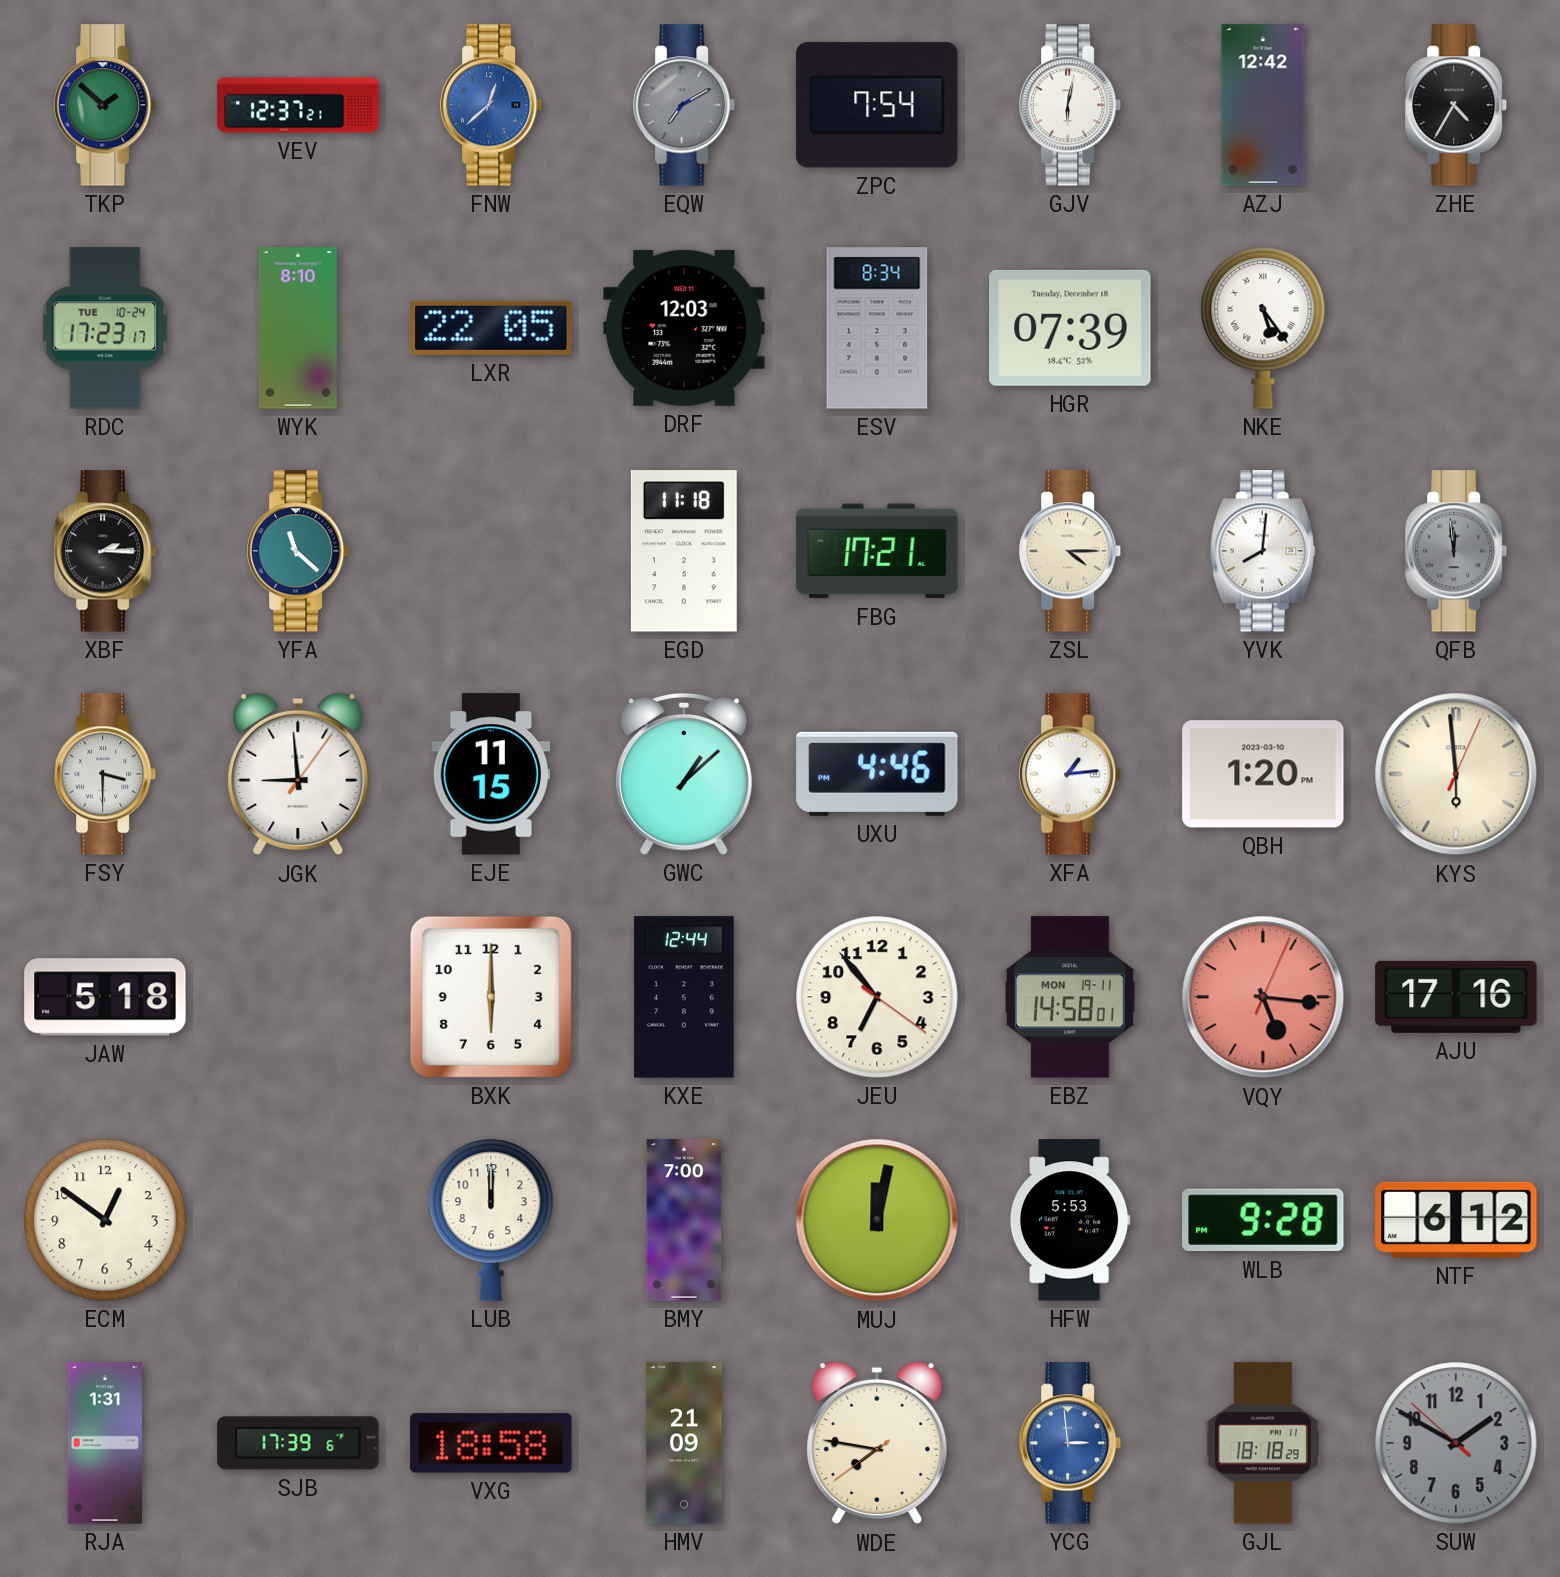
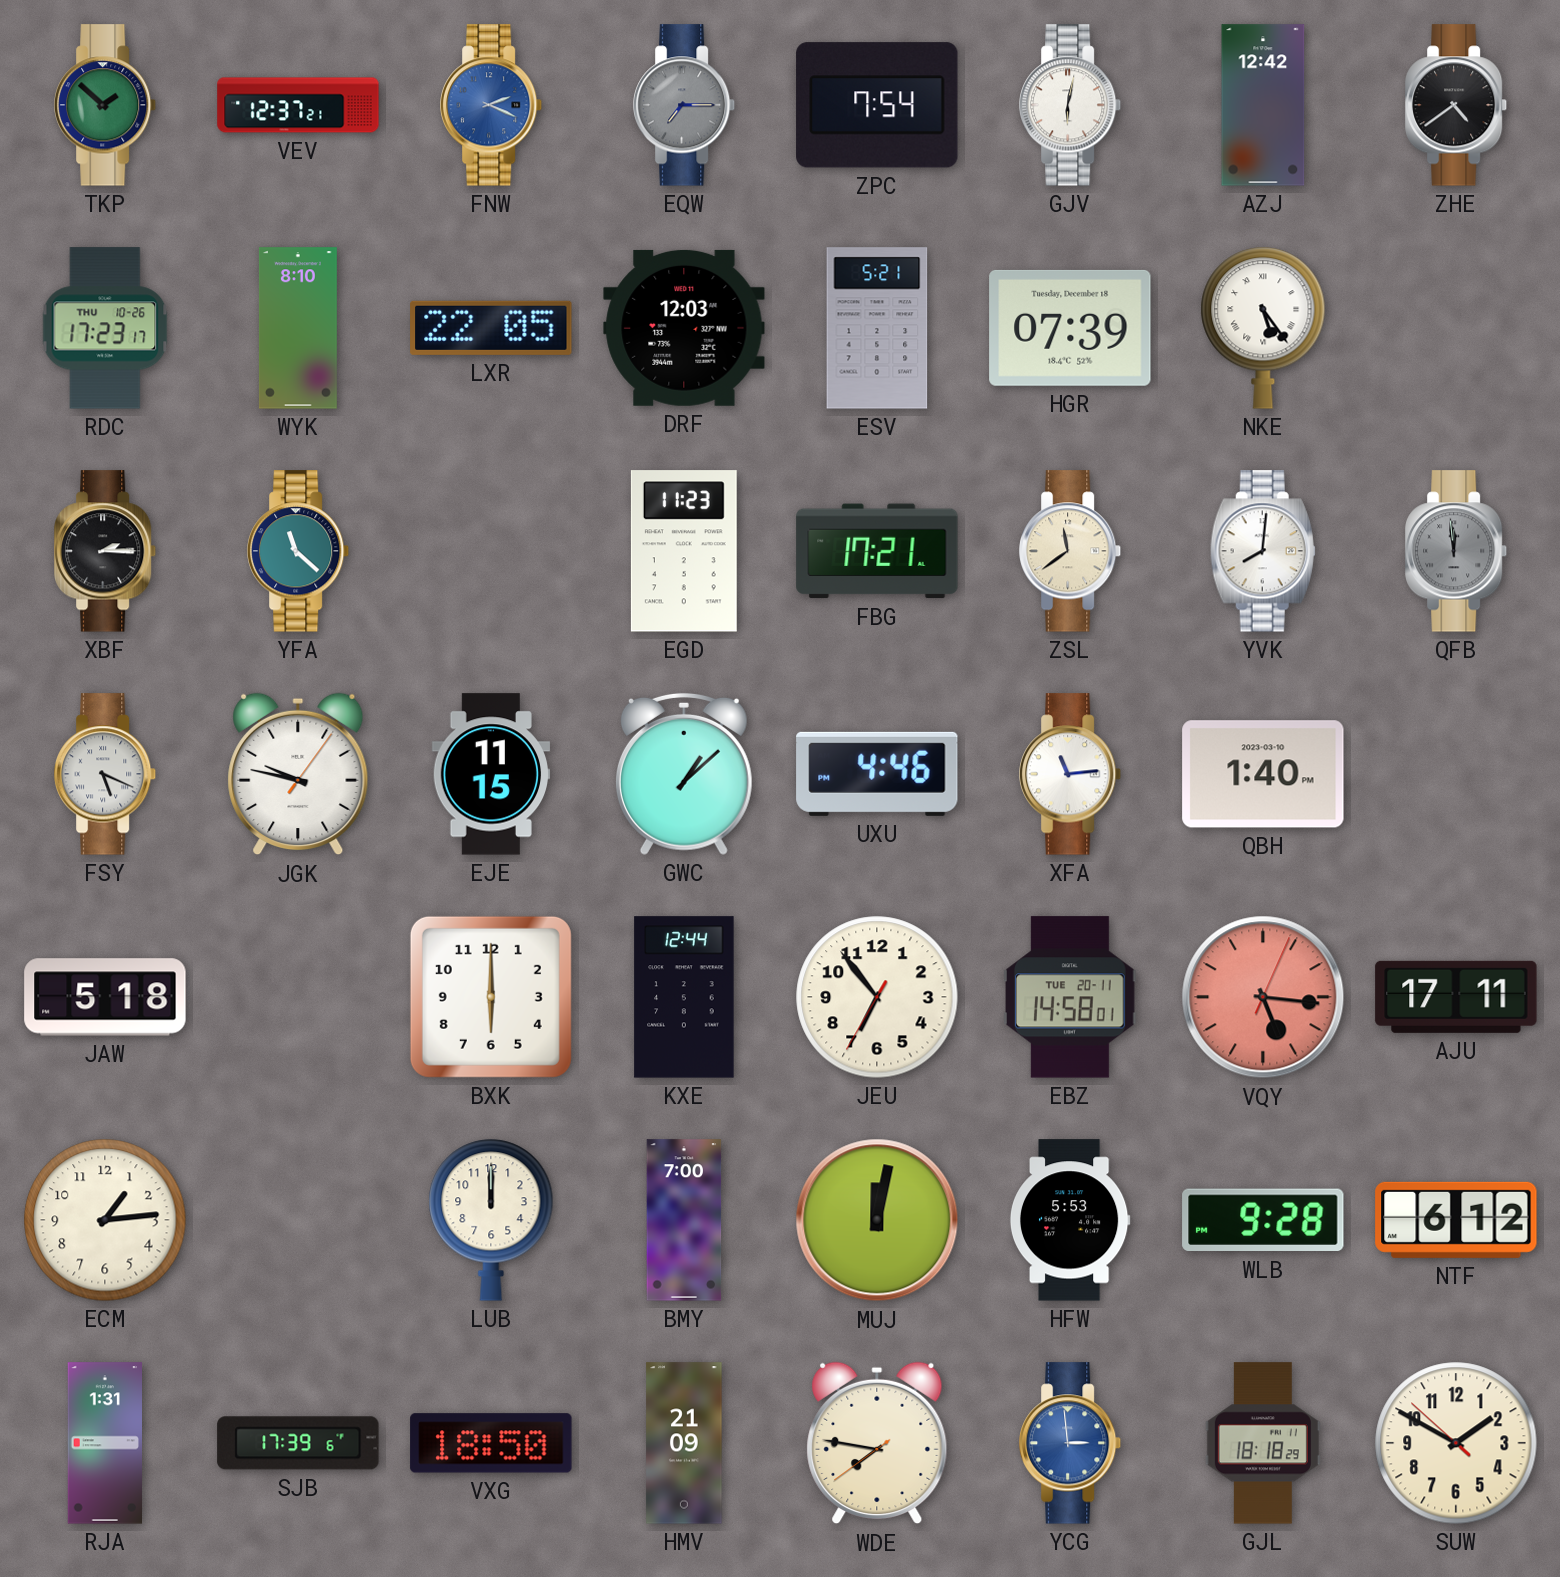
FNW: 12:38 -> 2:19
EQW: 7:10 -> 7:15
ZHE: 4:35 -> 4:39
RDC date: TUE 10-24 -> THU 10-26
ESV: 8:34 -> 5:21
EGD: 11:18 -> 11:23
ZSL: 4:15 -> 11:39
FSY: 3:30 -> 5:19
JGK: 8:59 -> 9:47
XFA: 1:14 -> 11:14
QBH: 1:20 -> 1:40
KYS: 5:59 -> none
JEU: 6:53:21 -> 6:53:35
EBZ date: MON 19-11 -> TUE 20-11
AJU: 17:16 -> 17:11
ECM: 12:51 -> 1:14
VXG: 18:58 -> 18:50
SUW dial: grey -> cream
